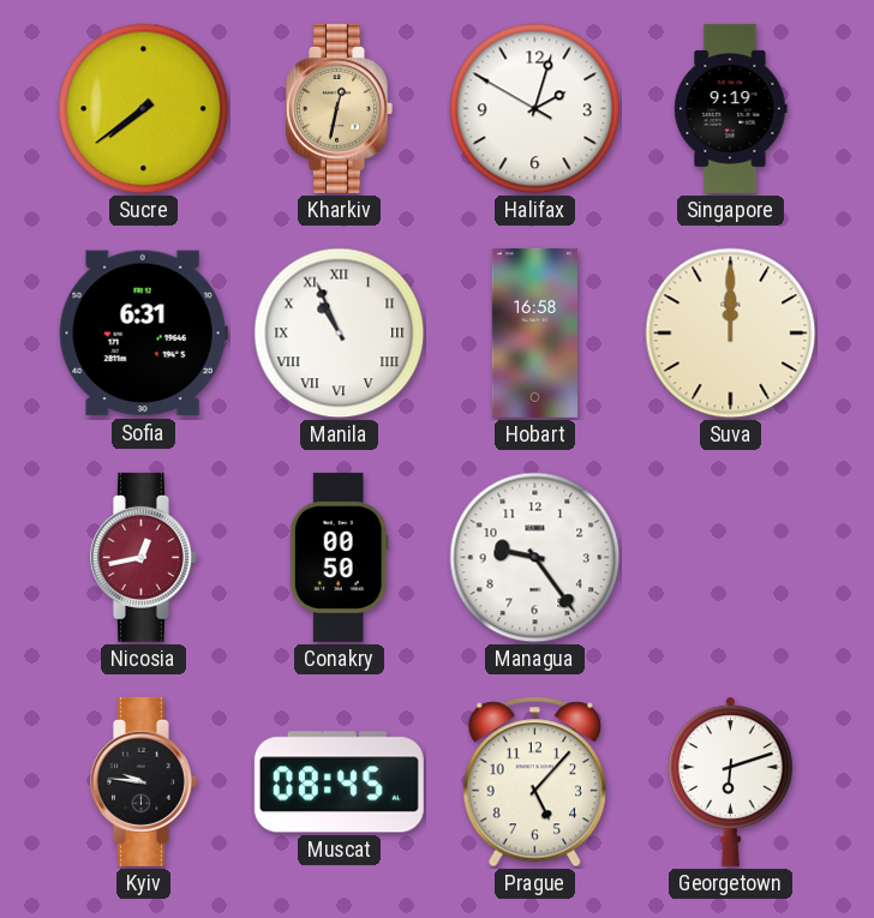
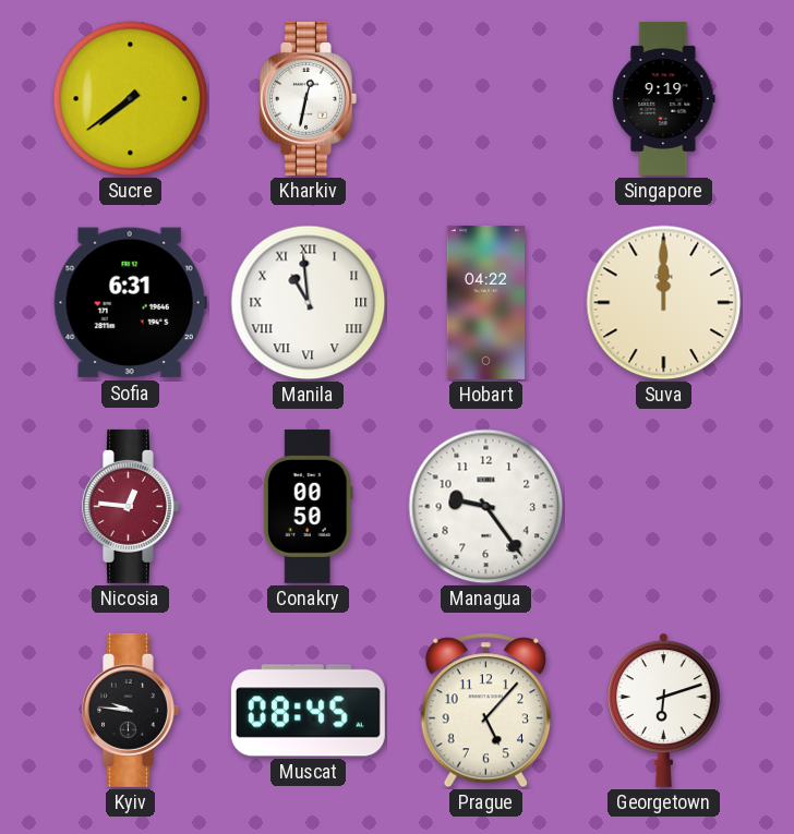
Kharkiv dial: champagne -> white
Halifax: 2:02 -> none
Manila: 10:56 -> 10:59
Hobart: 16:58 -> 04:22
Nicosia: 12:43 -> 12:46
